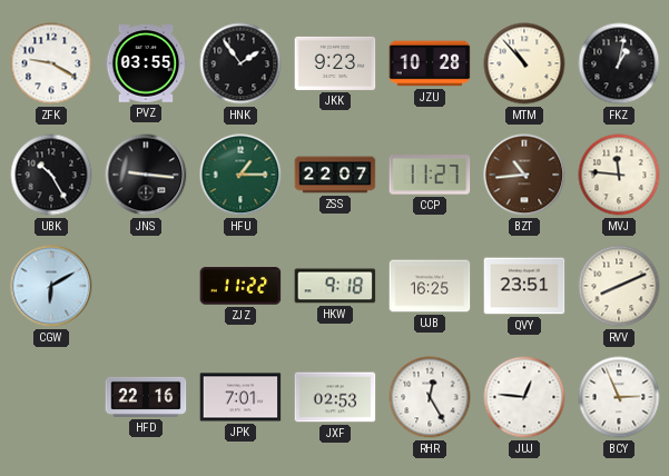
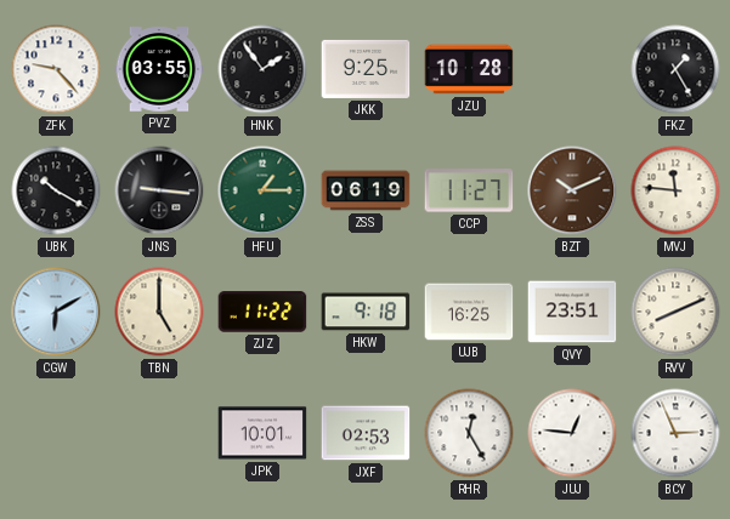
ZFK: 9:20 -> 9:23
JKK: 9:23 -> 9:25
MTM: 10:53 -> none
FKZ: 1:02 -> 1:25
UBK: 10:25 -> 10:20
ZSS: 22:07 -> 06:19
BZT: 10:44 -> 10:11
TBN: none -> 5:00
HFD: 22:16 -> none
JPK: 7:01 -> 10:01
